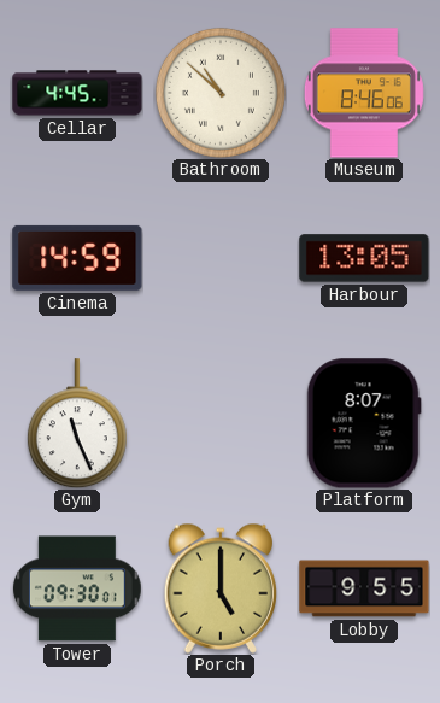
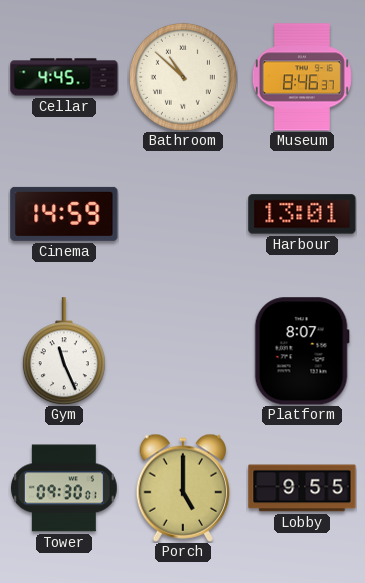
Museum: 8:46:06 -> 8:46:37
Harbour: 13:05 -> 13:01
